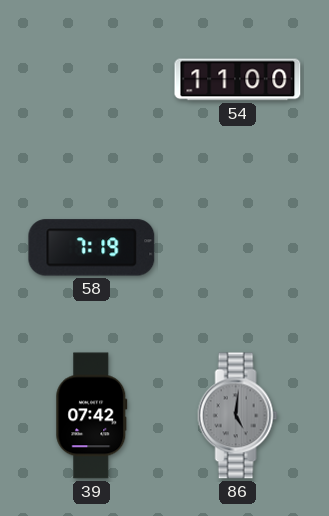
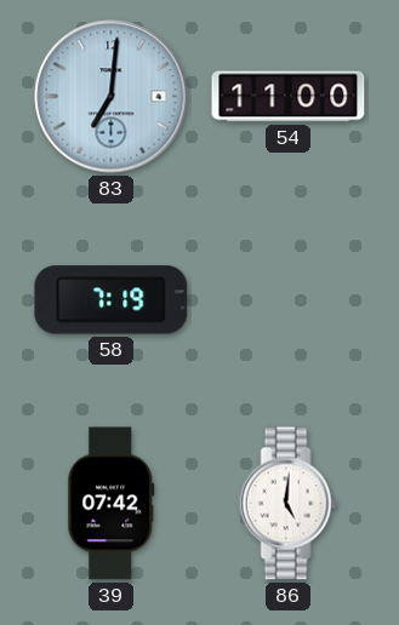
83: none -> 7:01
86 dial: grey -> white
